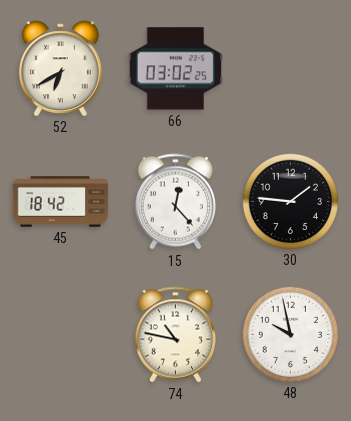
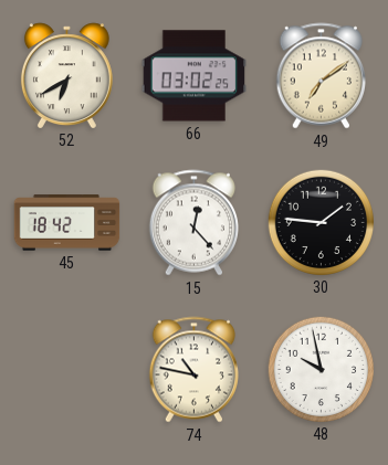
49: none -> 7:09
